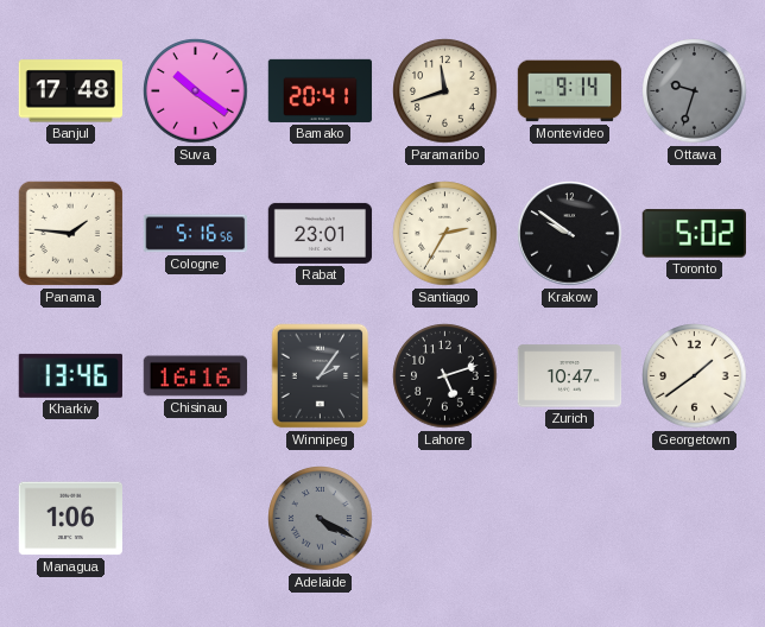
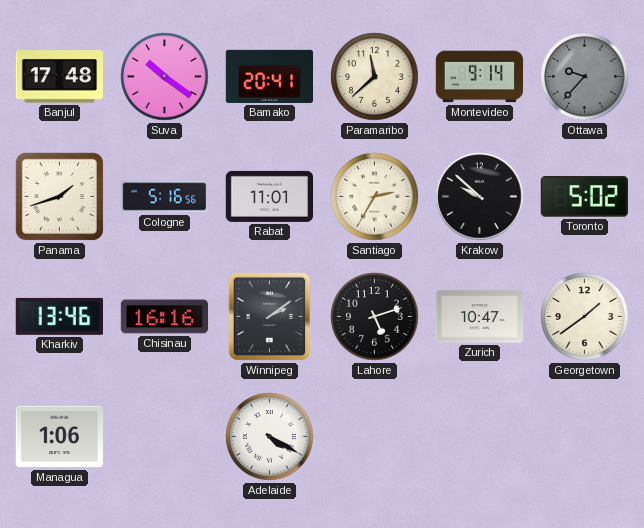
Paramaribo: 11:42 -> 11:38
Ottawa: 9:33 -> 9:37
Panama: 1:46 -> 1:42
Rabat: 23:01 -> 11:01
Krakow: 9:51 -> 9:52
Winnipeg: 2:06 -> 2:09
Adelaide dial: grey -> white
